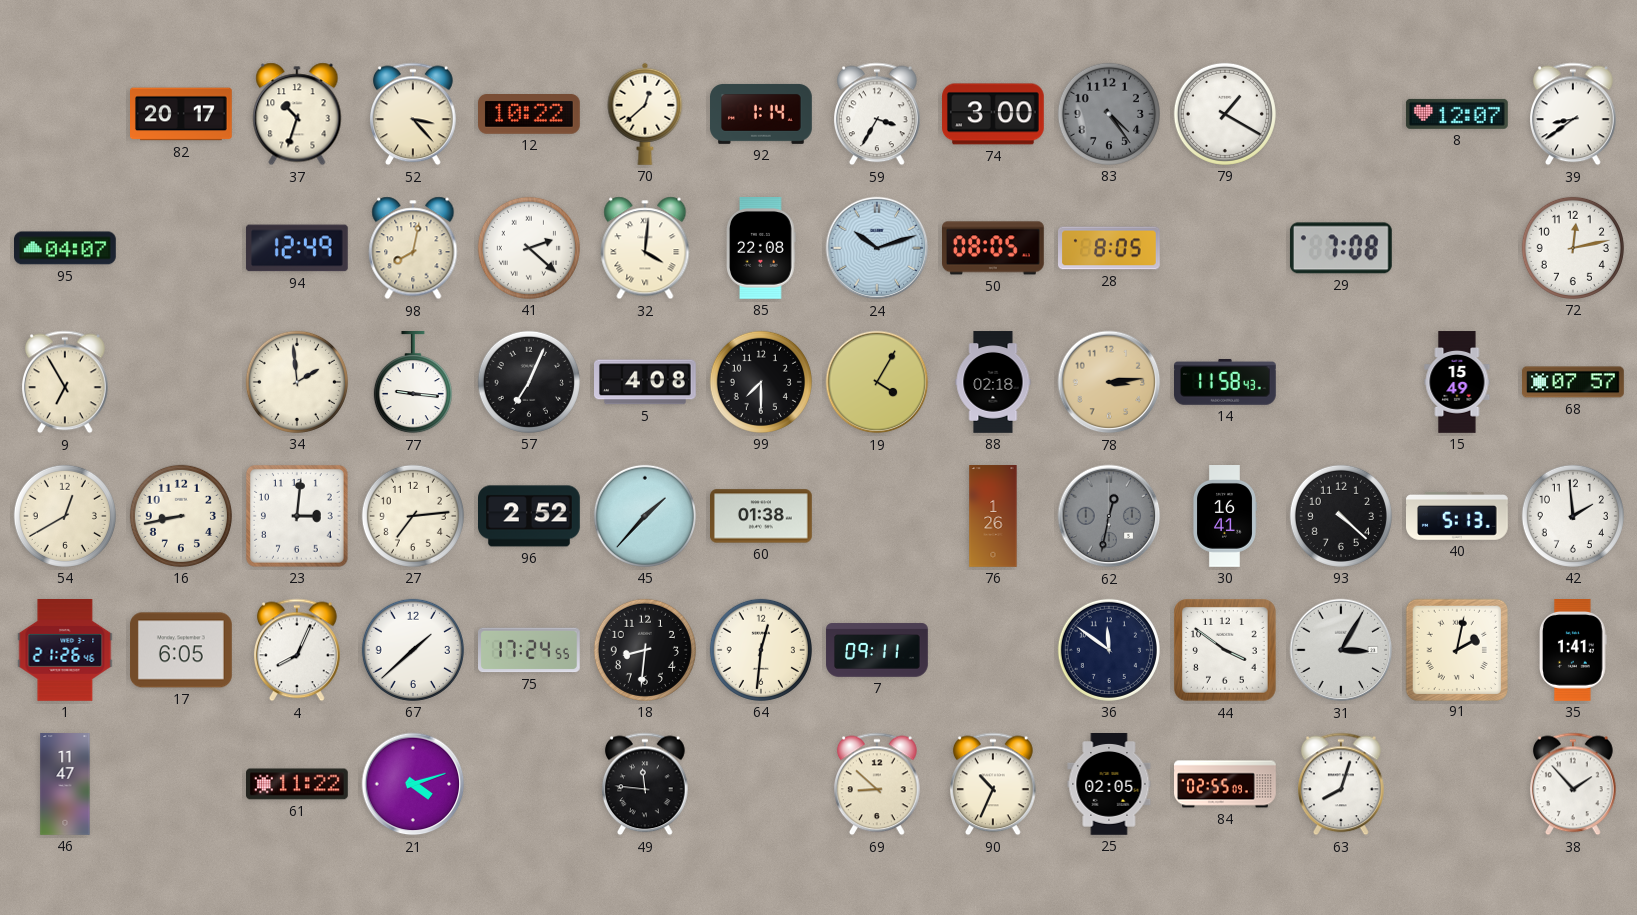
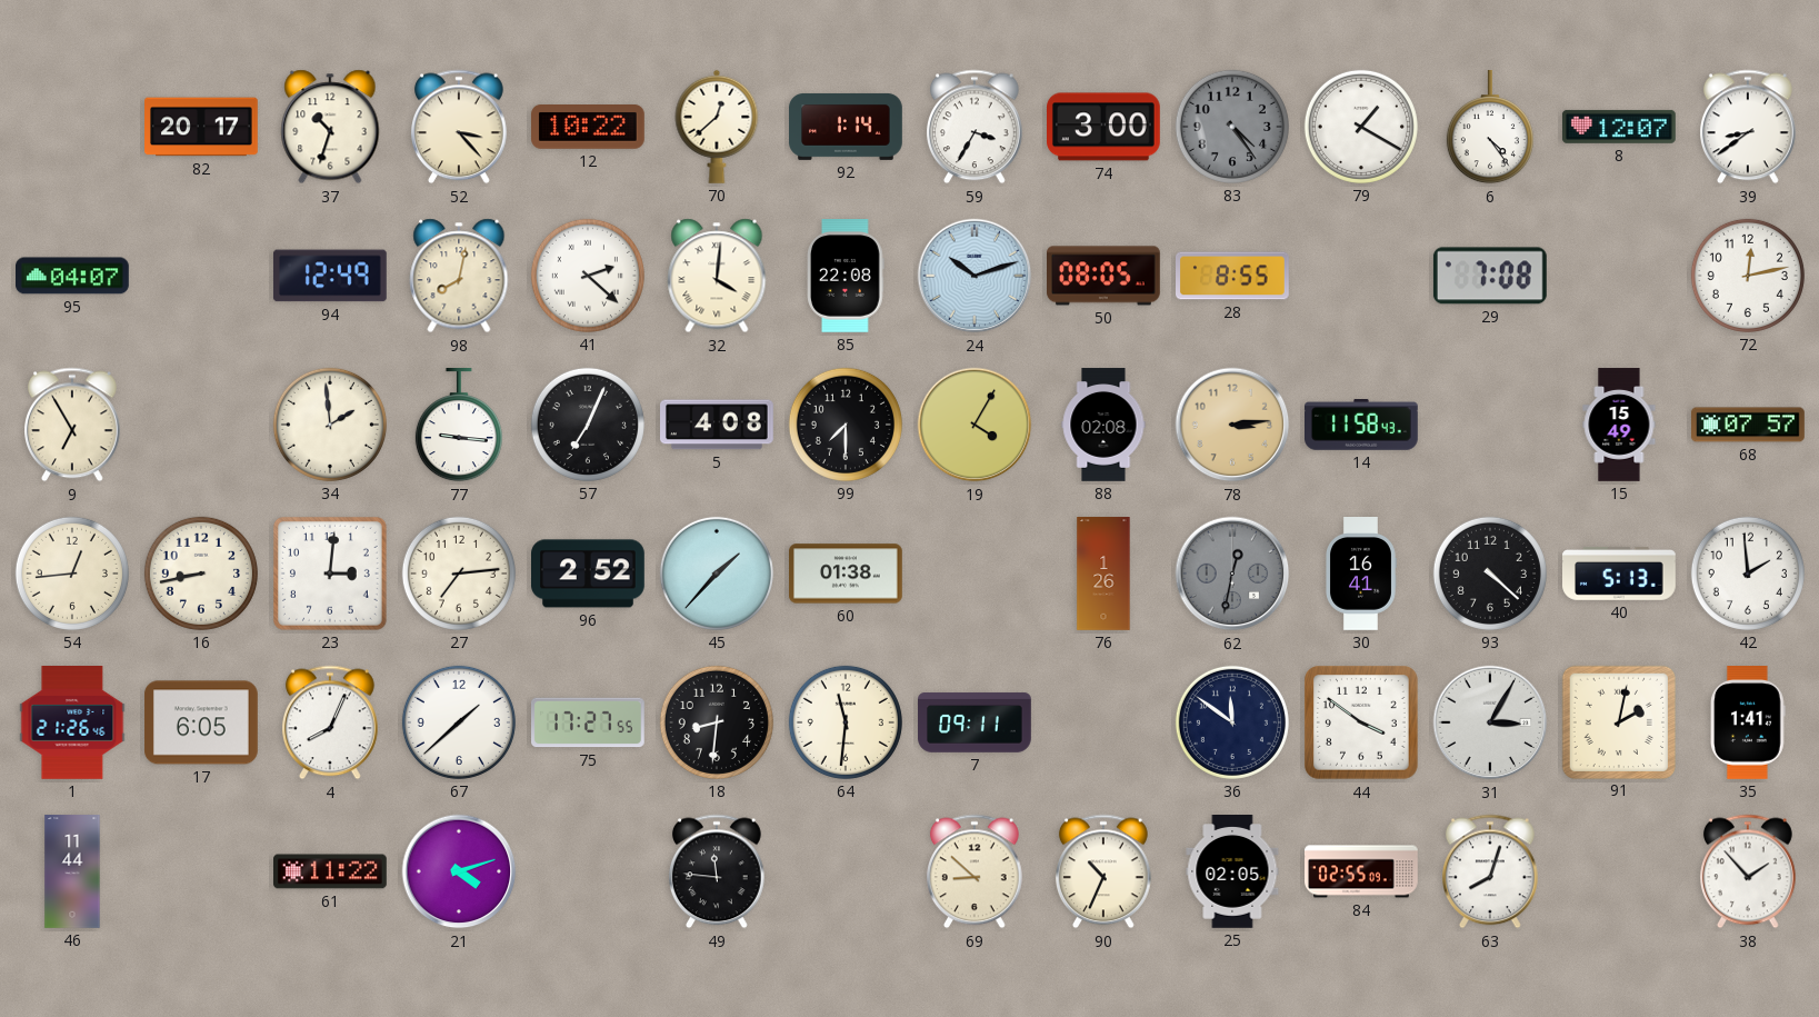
6: none -> 4:24
28: 8:05 -> 8:55
88: 02:18 -> 02:08
54: 12:40 -> 12:44
75: 17:24 -> 17:27
64: 12:31 -> 11:31
46: 11:47 -> 11:44
